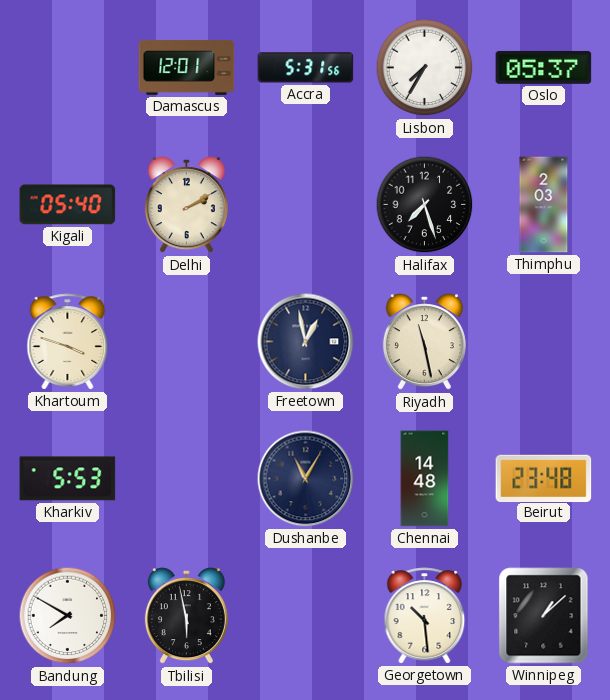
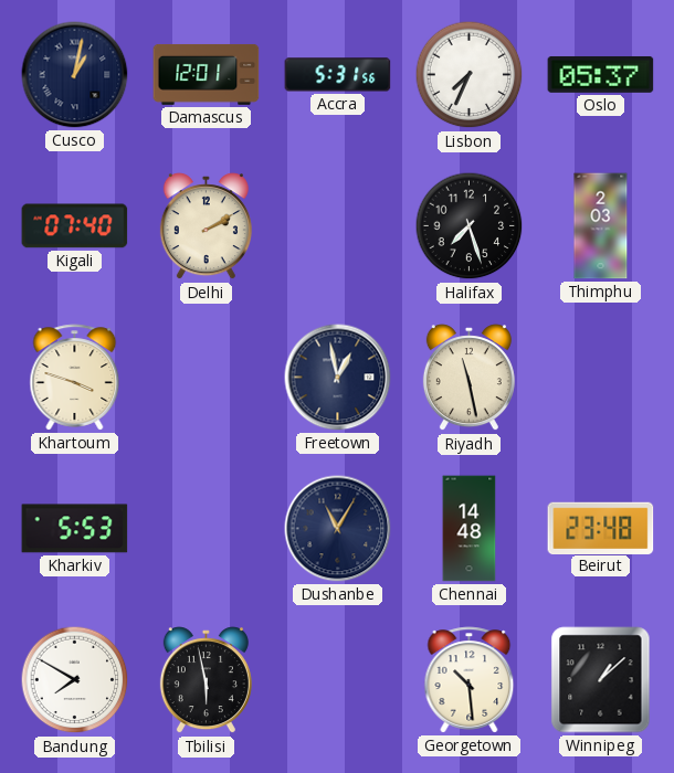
Cusco: none -> 1:02
Lisbon: 7:35 -> 7:34
Kigali: 05:40 -> 07:40
